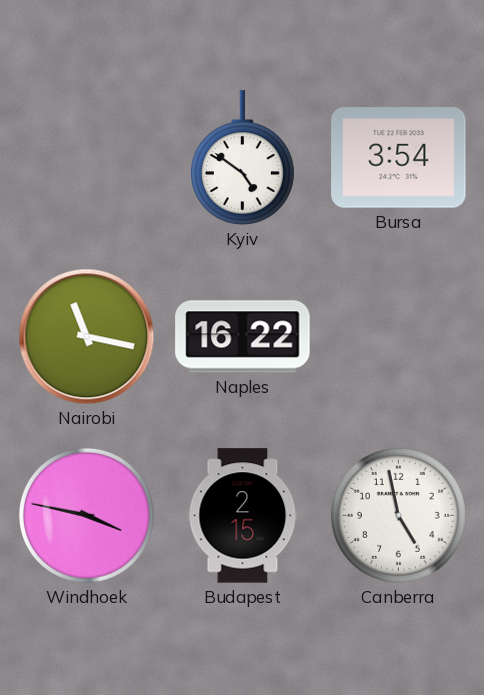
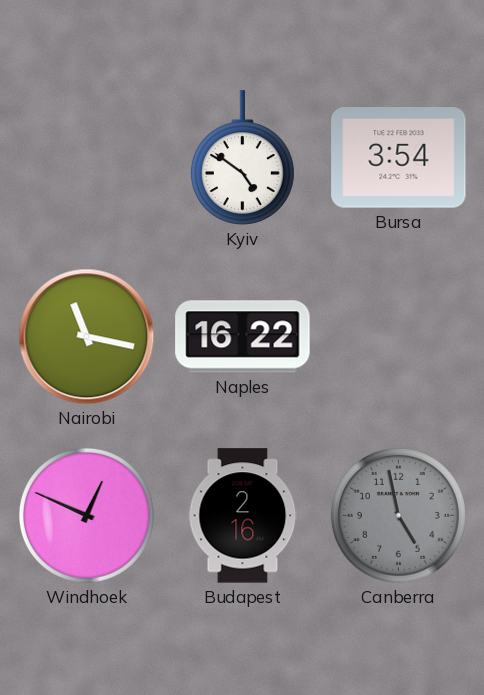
Windhoek: 3:47 -> 12:49
Budapest: 2:15 -> 2:16
Canberra dial: white -> grey
